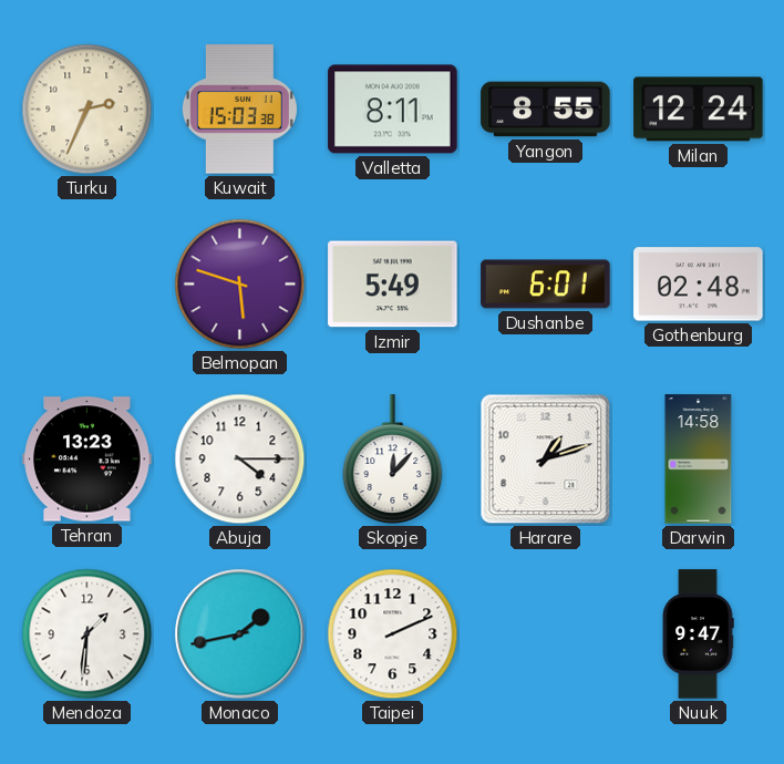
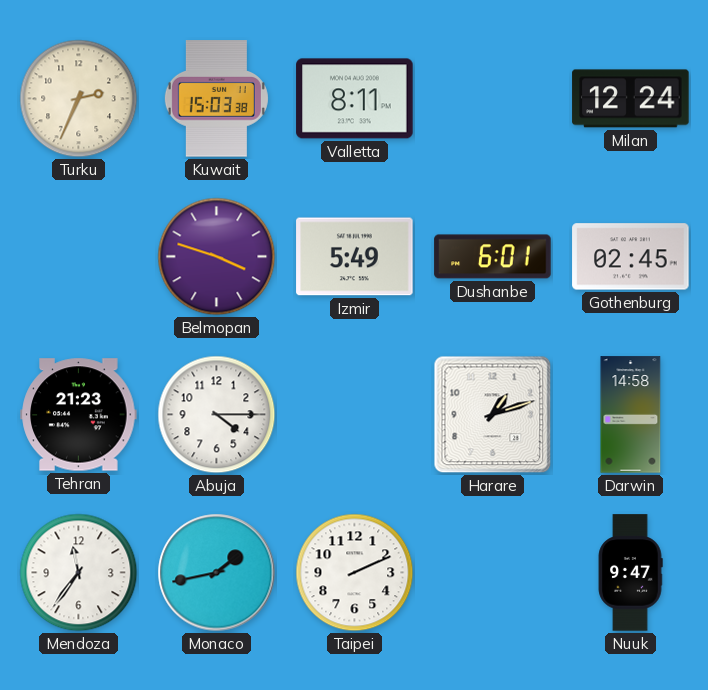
Yangon: 8:55 -> none
Belmopan: 5:48 -> 3:48
Gothenburg: 02:48 -> 02:45
Tehran: 13:23 -> 21:23
Skopje: 12:07 -> none
Mendoza: 1:31 -> 11:36
